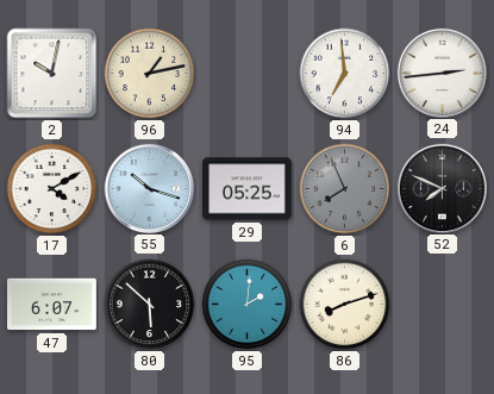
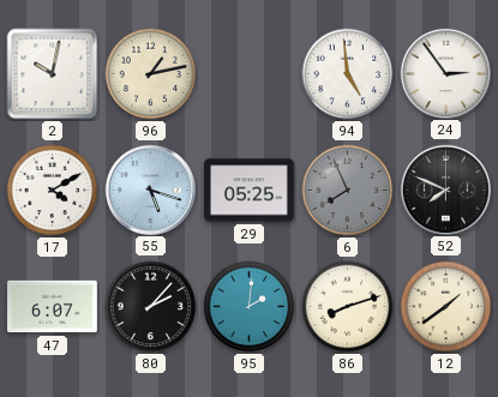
94: 6:59 -> 4:59
24: 2:44 -> 2:54
55: 10:18 -> 5:18
80: 5:52 -> 2:07
12: none -> 1:39
